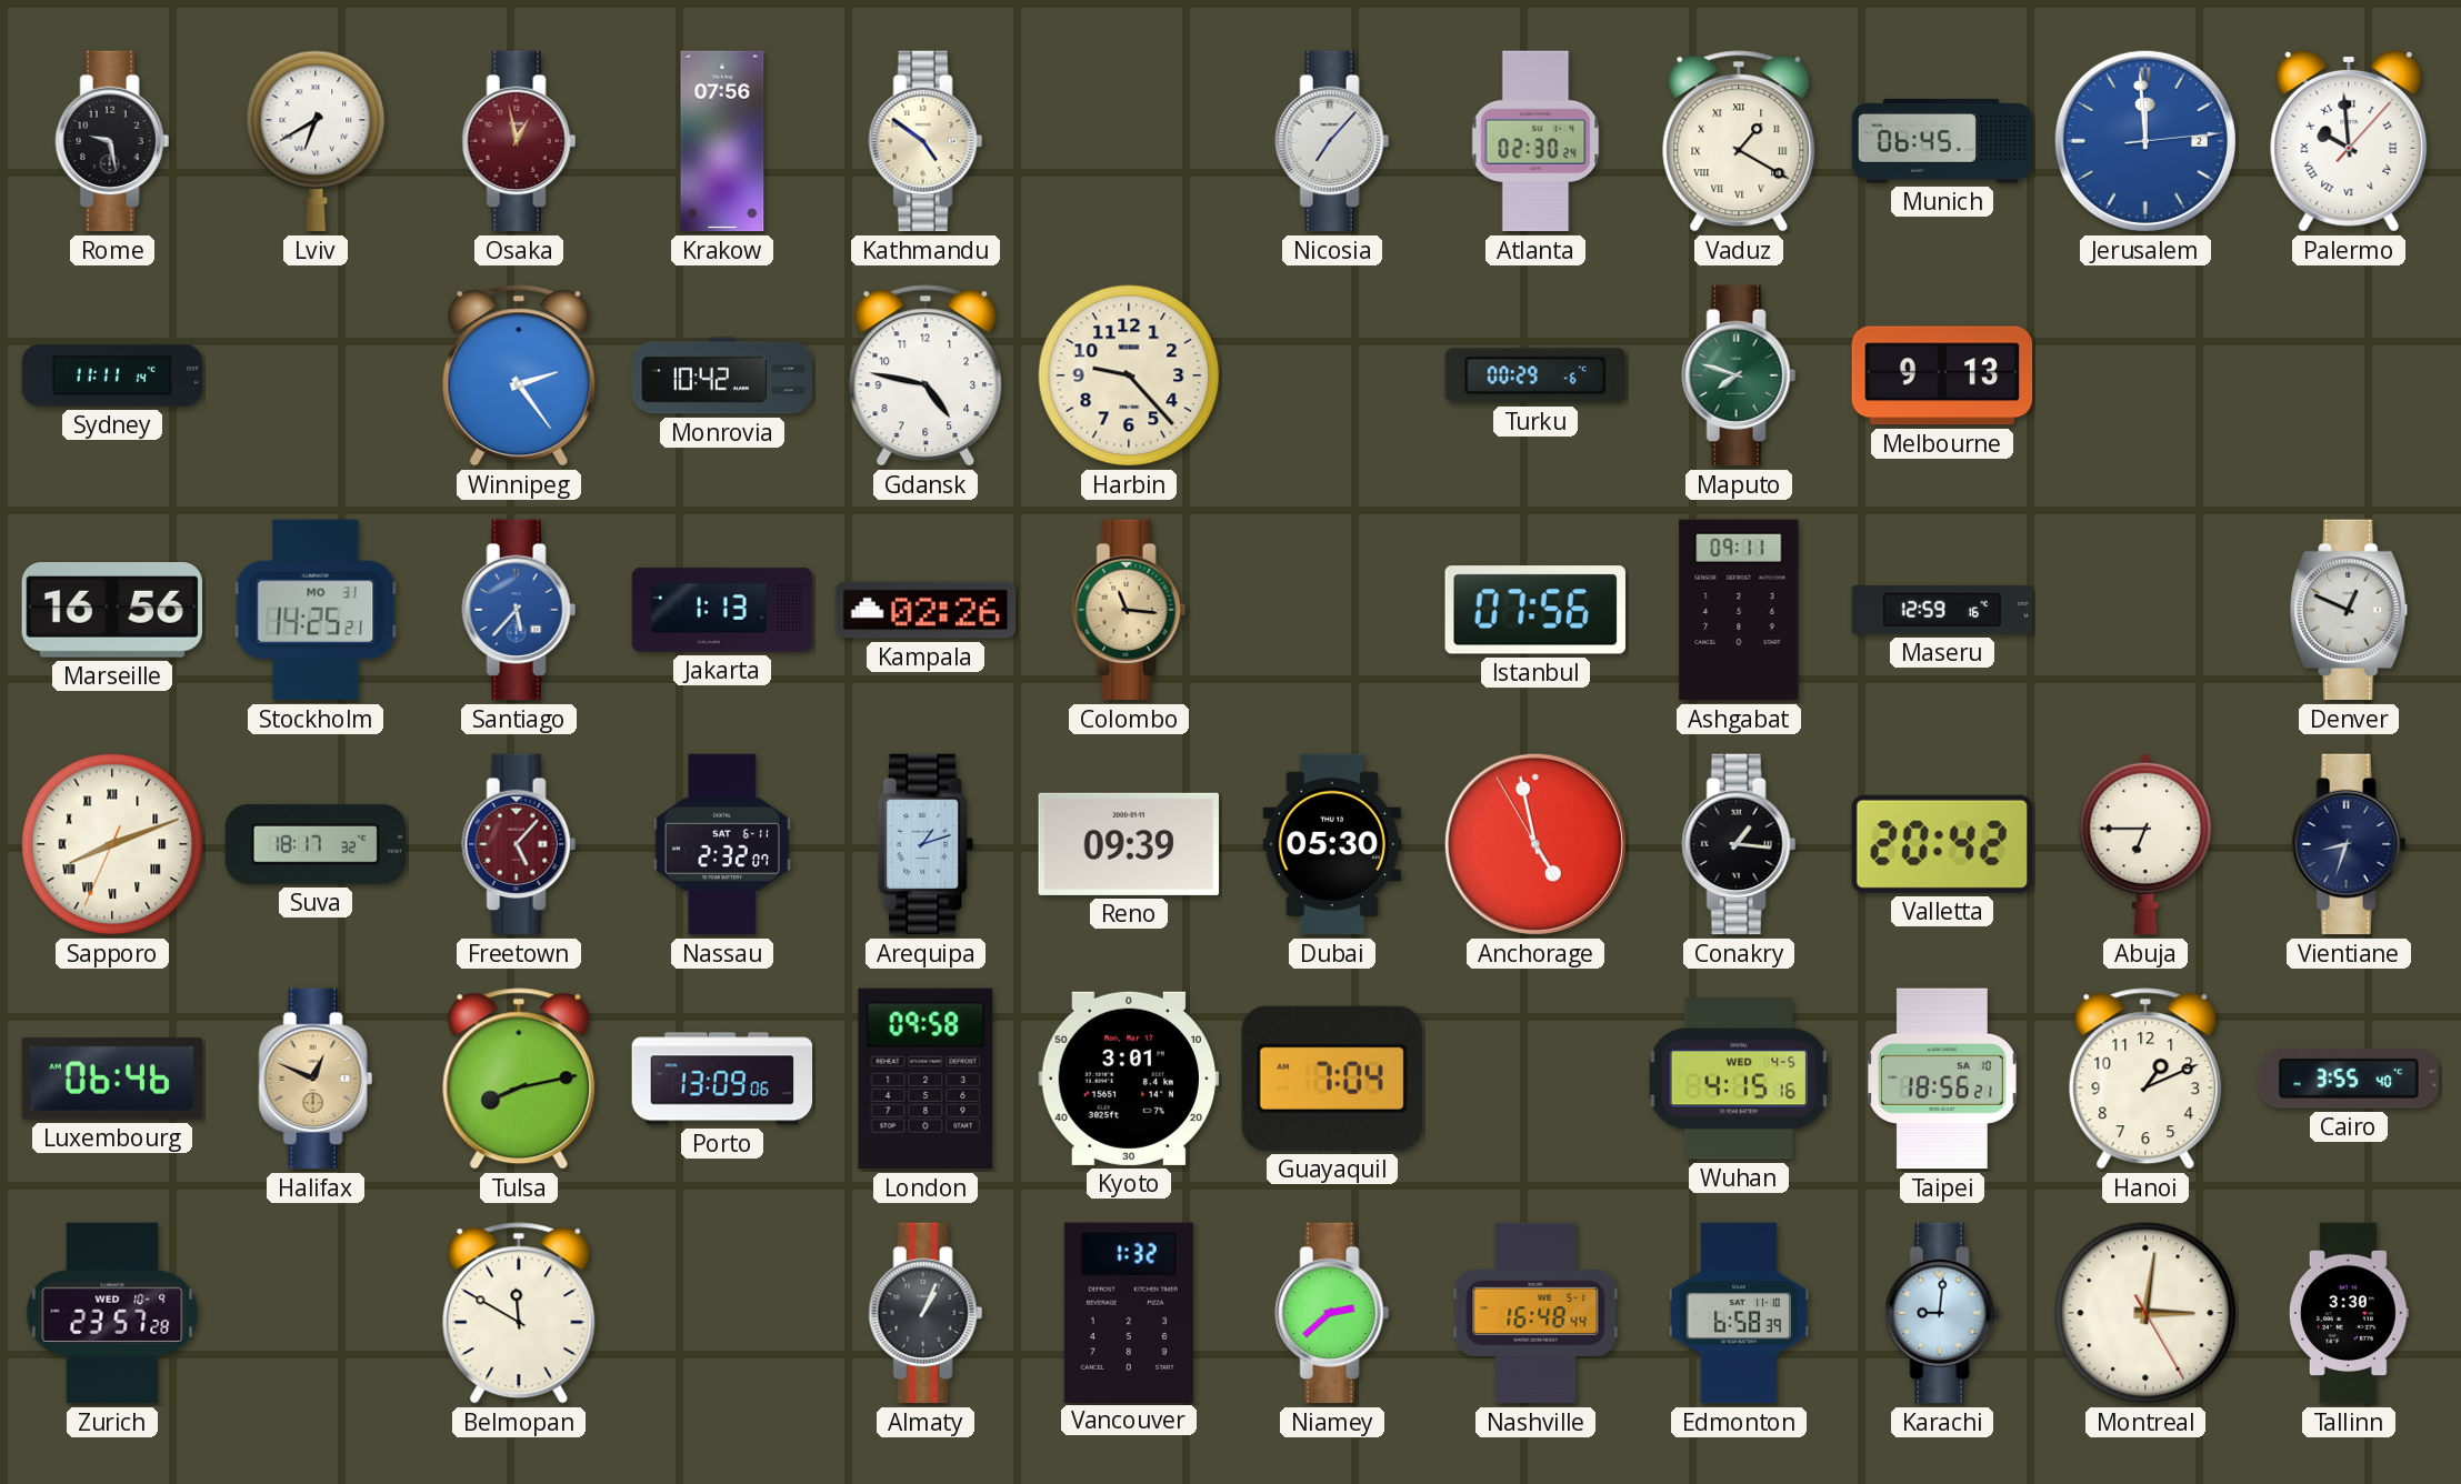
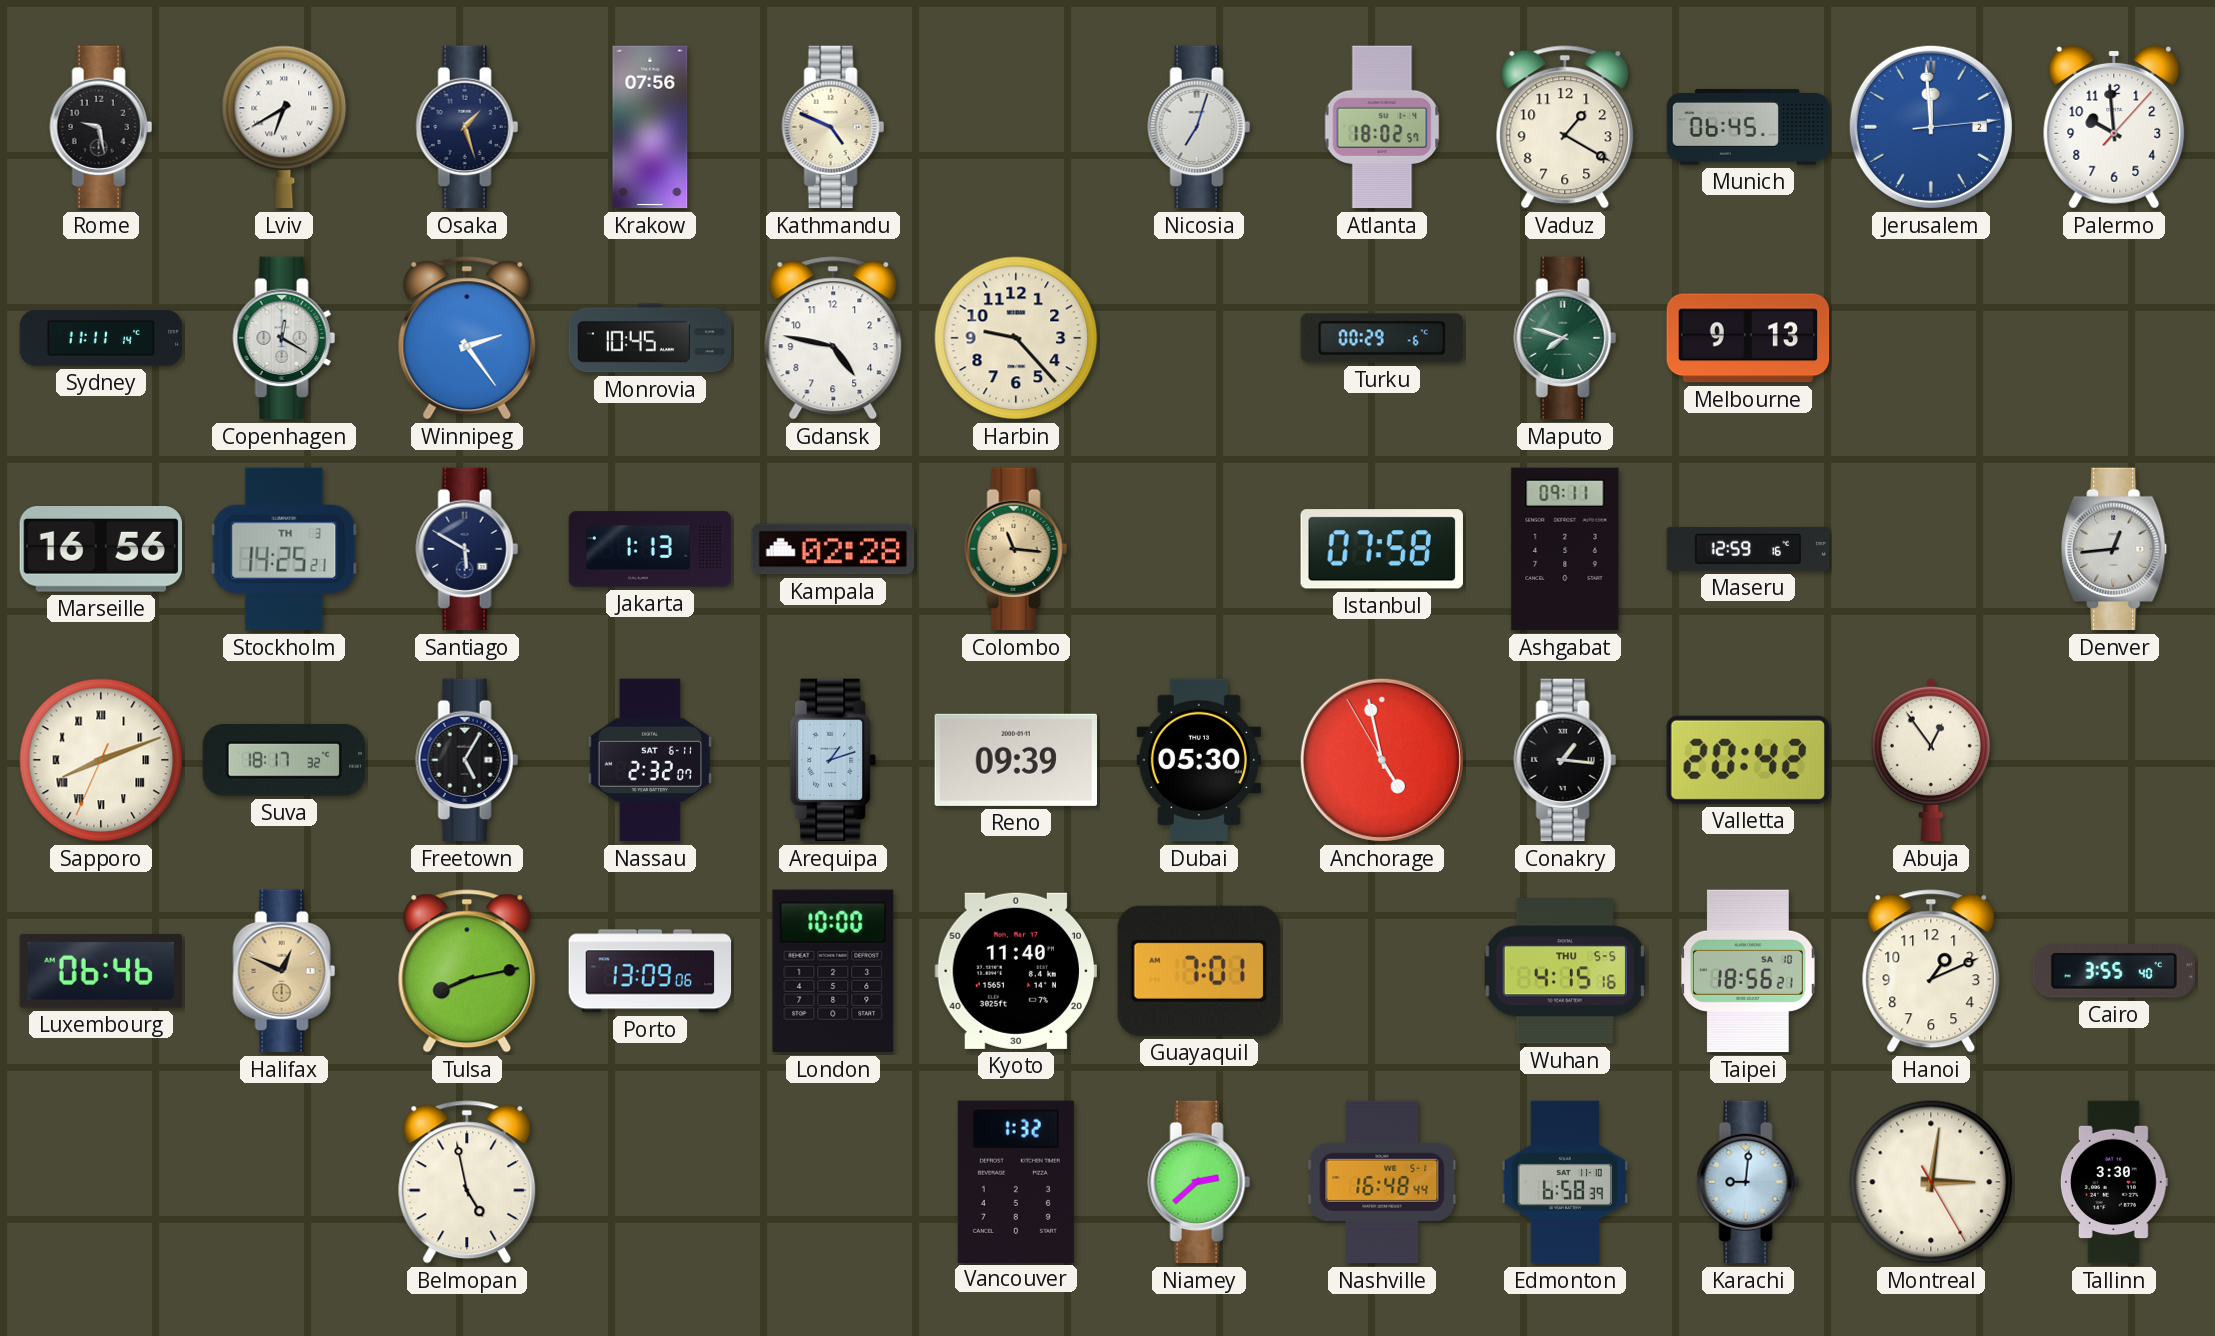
Osaka: 12:58 -> 1:27
Osaka dial: burgundy -> navy
Kathmandu: 4:51 -> 4:49
Nicosia: 7:07 -> 7:03
Atlanta: 02:30 -> 18:02
Vaduz numerals: Roman -> Arabic
Palermo numerals: Roman -> Arabic
Copenhagen: none -> 12:20
Monrovia: 10:42 -> 10:45
Stockholm date: MO 31 -> TH 3
Santiago: 5:37 -> 5:50
Santiago dial: blue -> navy
Kampala: 02:26 -> 02:28
Istanbul: 07:56 -> 07:58
Denver: 12:49 -> 12:44
Freetown: 5:07 -> 5:05
Freetown dial: burgundy -> black
Abuja: 6:45 -> 12:54
Vientiane: 8:33 -> none
London: 09:58 -> 10:00
Kyoto: 3:01 -> 11:40
Guayaquil: 7:04 -> 7:01
Wuhan date: WED 4-5 -> THU 5-5
Zurich: 23:57 -> none
Belmopan: 11:50 -> 4:58
Almaty: 1:04 -> none
